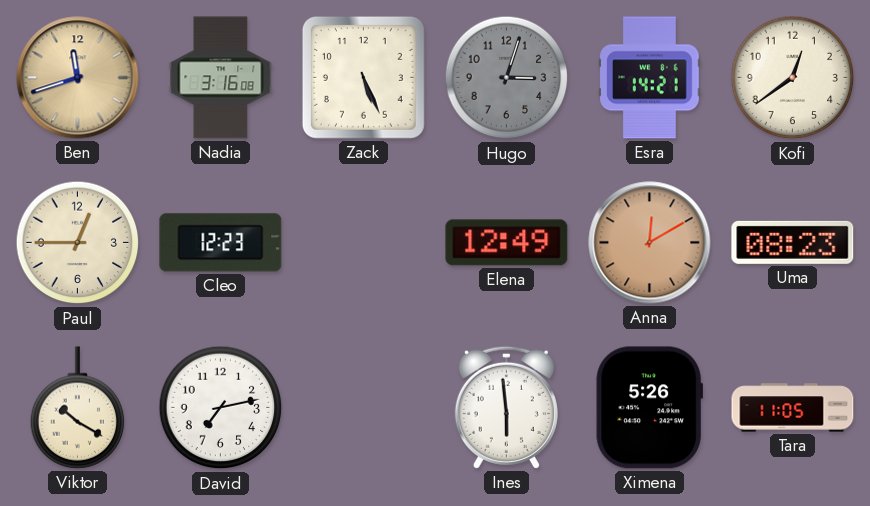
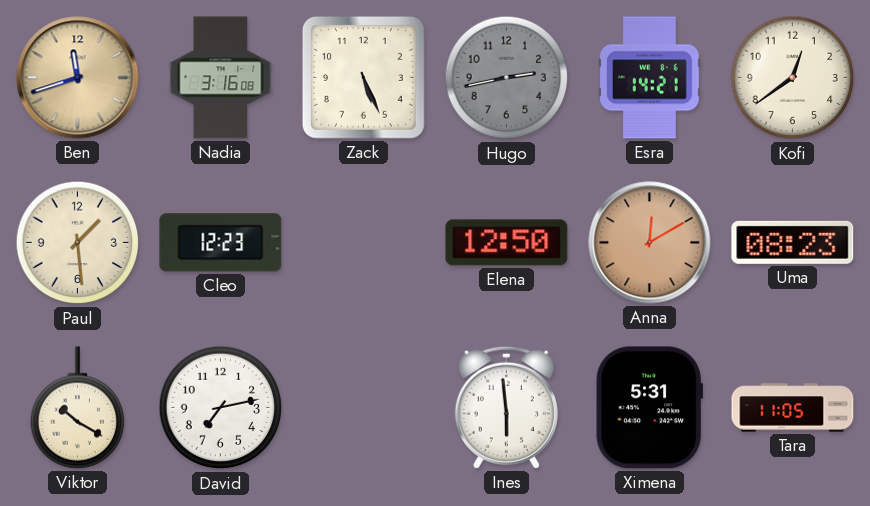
Hugo: 3:03 -> 2:43
Paul: 12:45 -> 1:29
Elena: 12:49 -> 12:50
Ximena: 5:26 -> 5:31
